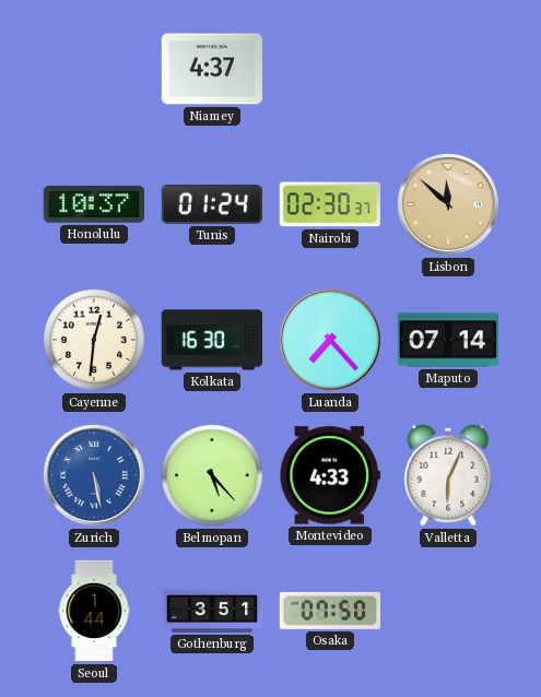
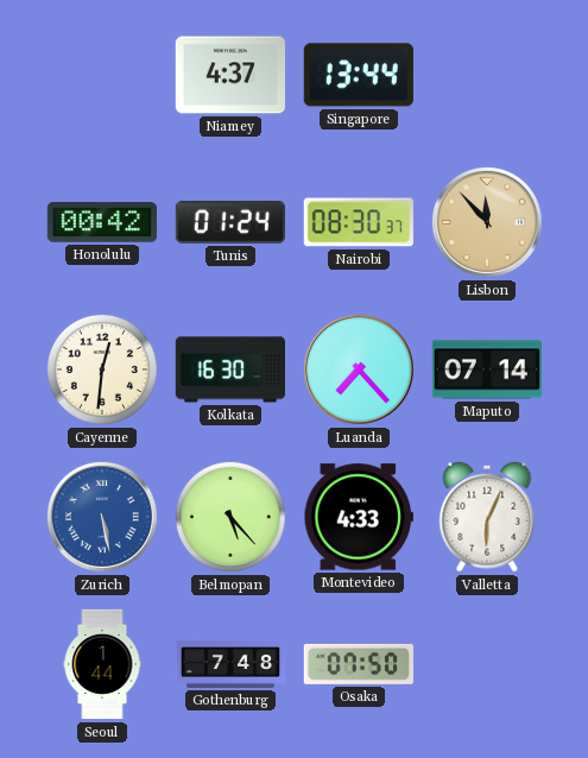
Singapore: none -> 13:44
Honolulu: 10:37 -> 00:42
Nairobi: 02:30 -> 08:30
Lisbon: 11:52 -> 11:53
Gothenburg: 3:51 -> 7:48
